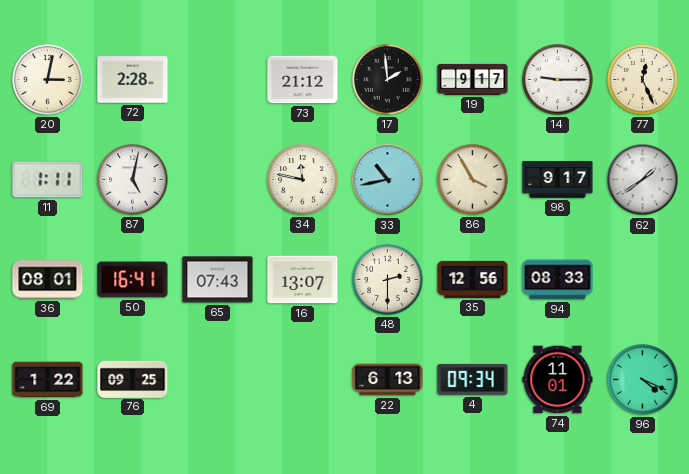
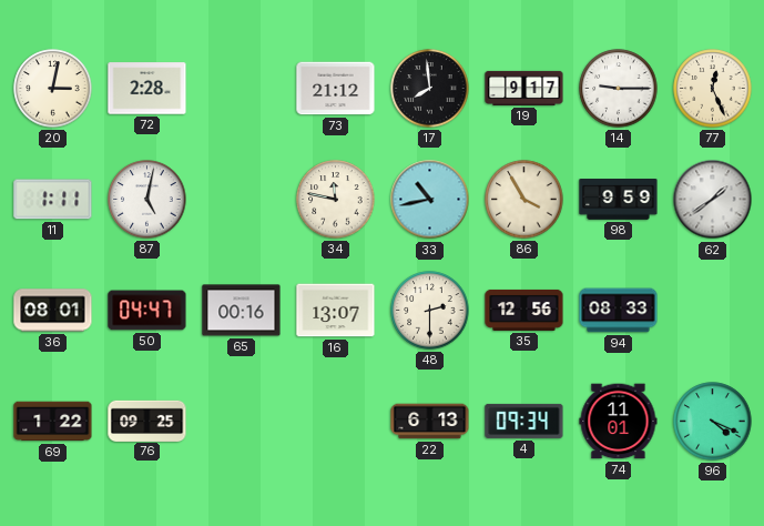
17: 1:59 -> 7:59
98: 9:17 -> 9:59
50: 16:41 -> 04:47
65: 07:43 -> 00:16
